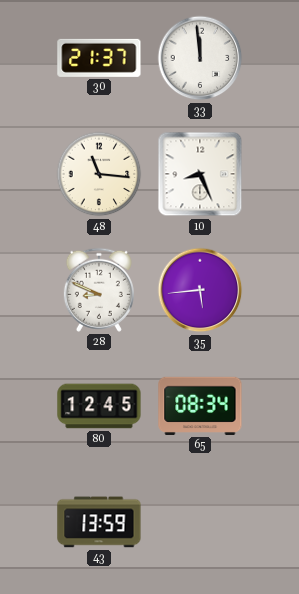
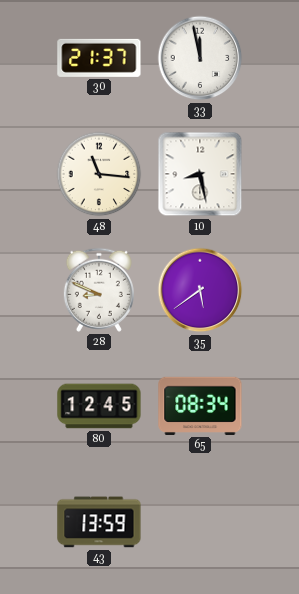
33: 11:59 -> 11:58
10: 8:26 -> 8:28
35: 5:44 -> 5:39
